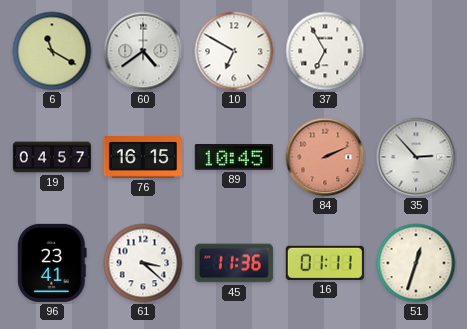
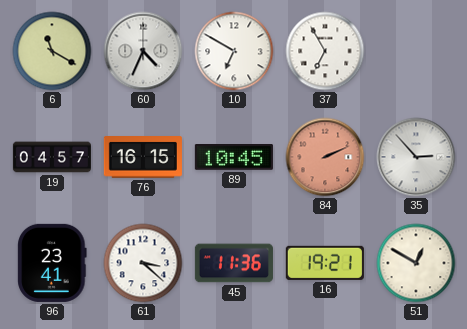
60: 4:39 -> 4:34
16: 01:11 -> 19:21
51: 12:33 -> 12:50
